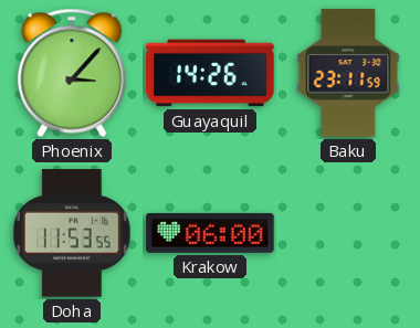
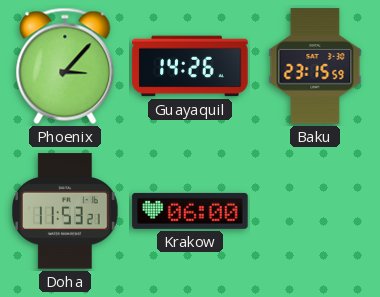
Baku: 23:11 -> 23:15
Doha: 11:53:55 -> 11:53:21
